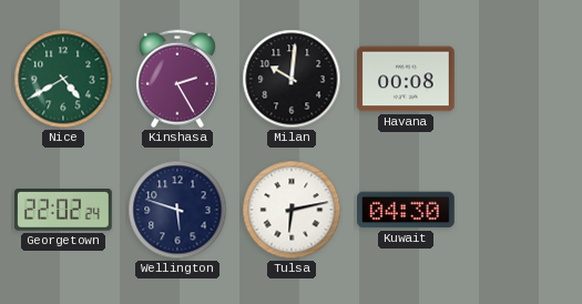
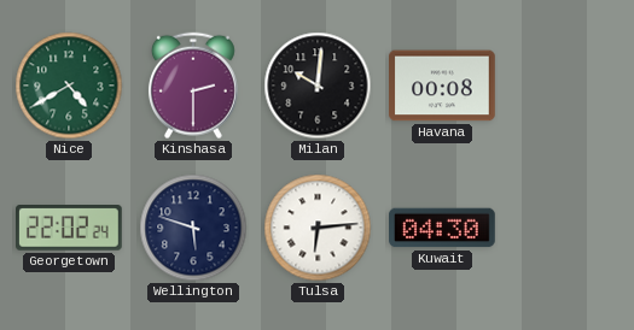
Kinshasa: 2:25 -> 2:30
Tulsa: 6:13 -> 6:14
